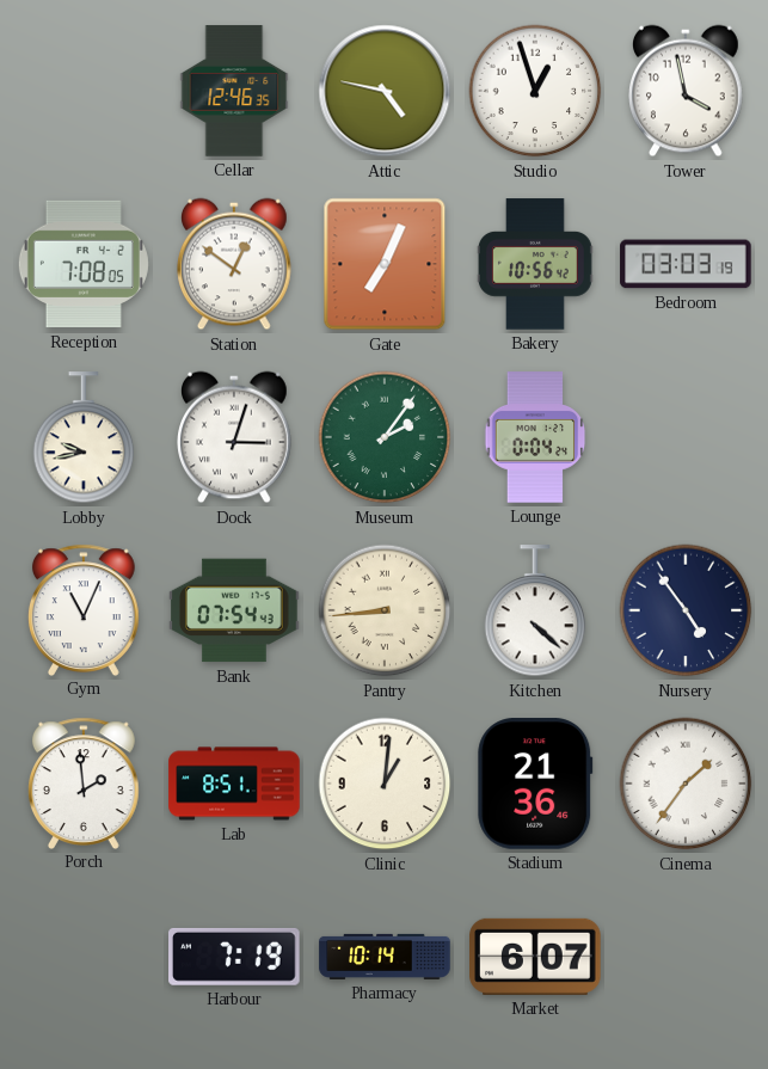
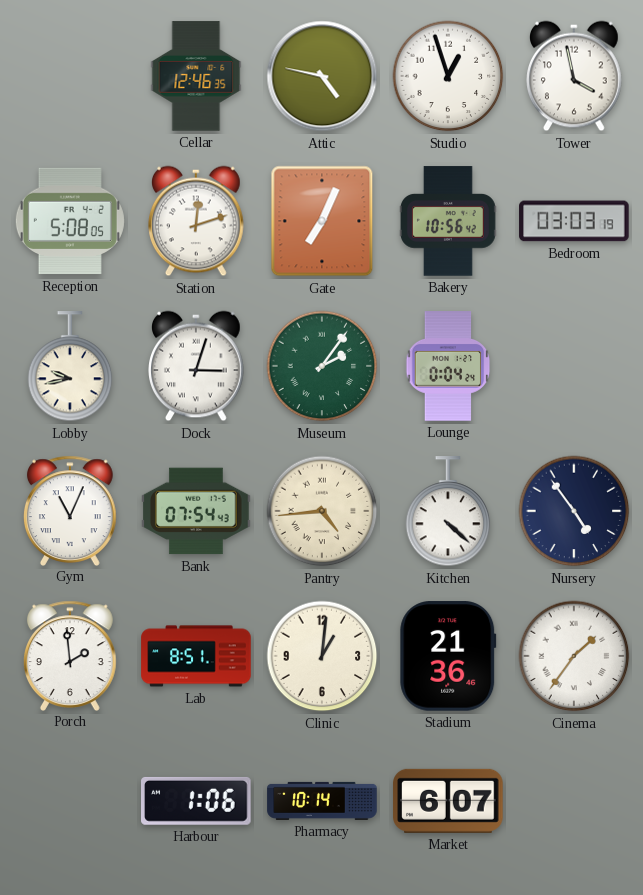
Reception: 7:08 -> 5:08
Station: 12:51 -> 12:12
Pantry: 8:44 -> 4:44
Harbour: 7:19 -> 1:06
